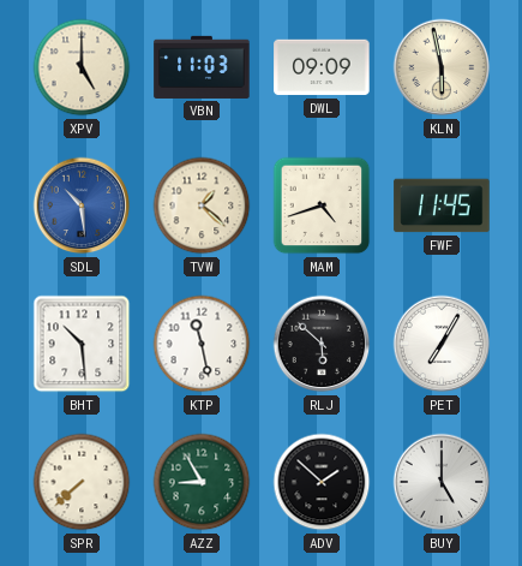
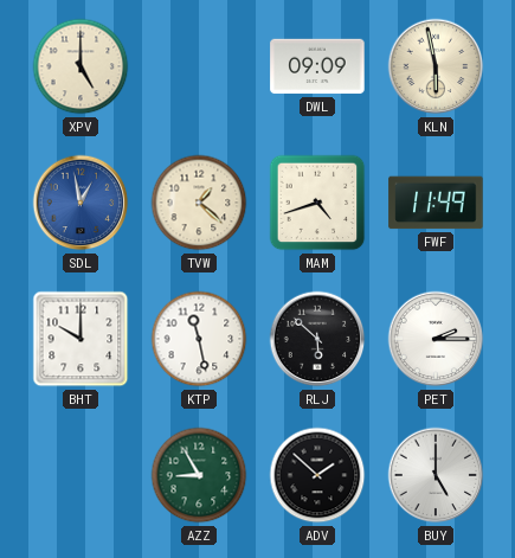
VBN: 11:03 -> none
SDL: 10:29 -> 12:58
FWF: 11:45 -> 11:49
BHT: 10:29 -> 10:00
PET: 7:05 -> 2:15
SPR: 7:38 -> none
